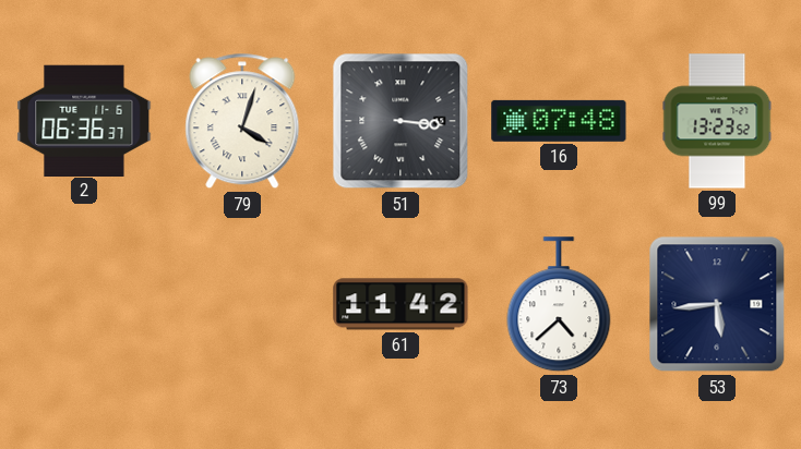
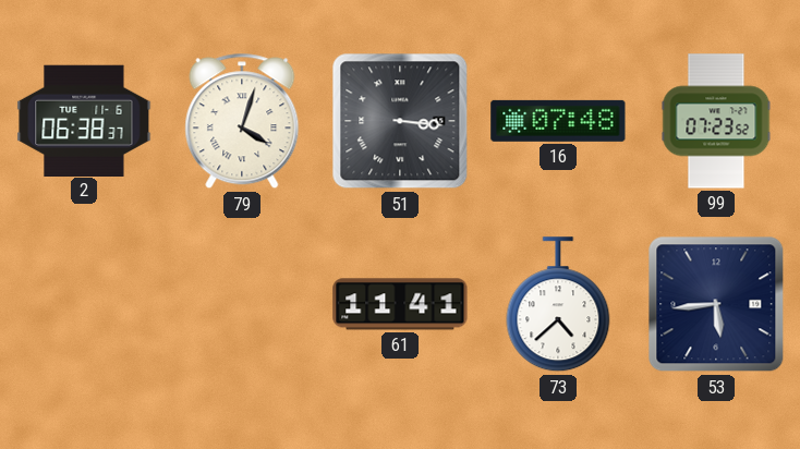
2: 06:36 -> 06:38
99: 13:23 -> 07:23
61: 11:42 -> 11:41
